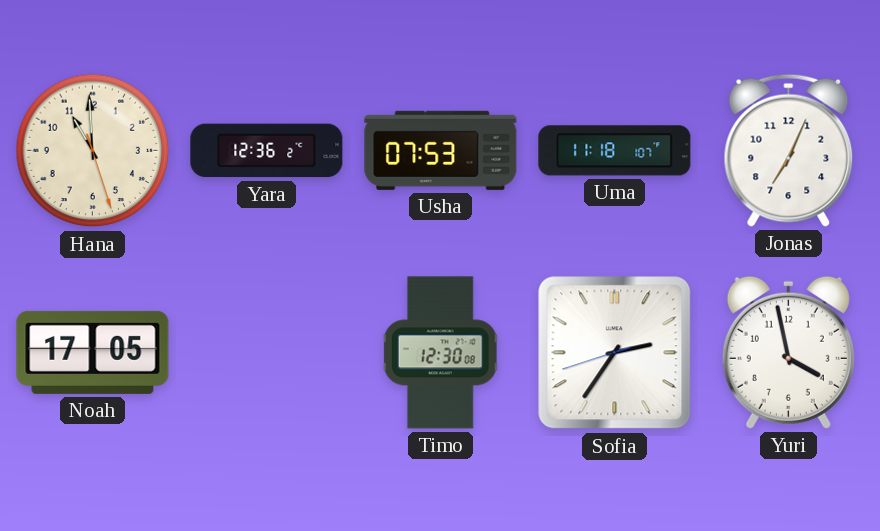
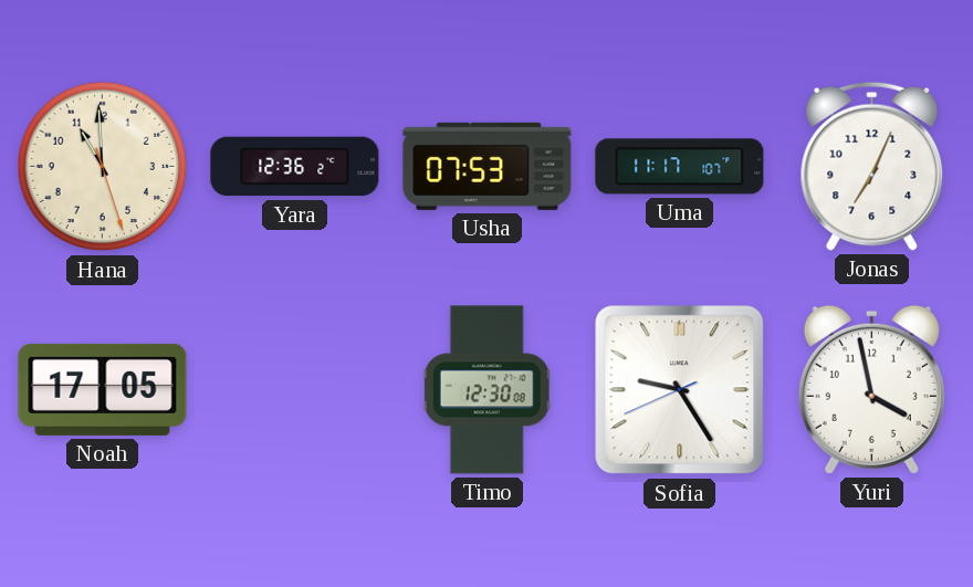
Uma: 11:18 -> 11:17
Sofia: 2:35 -> 9:24
